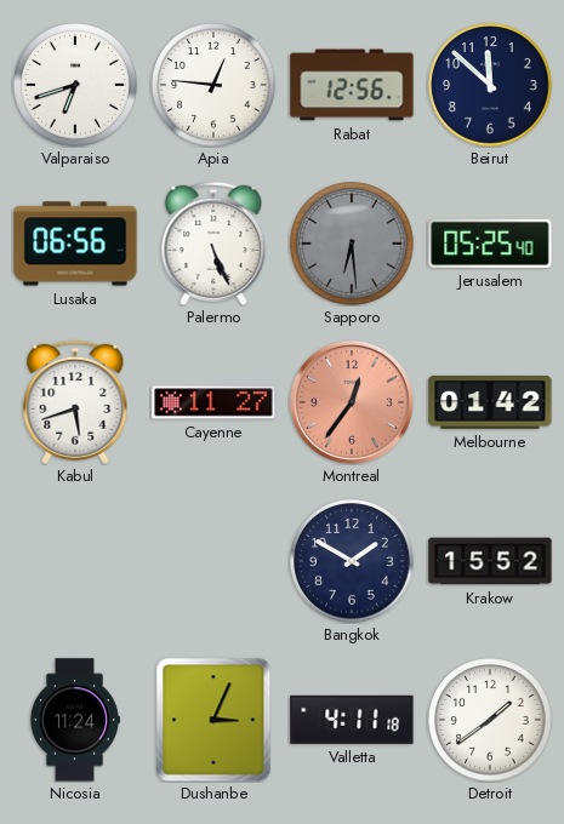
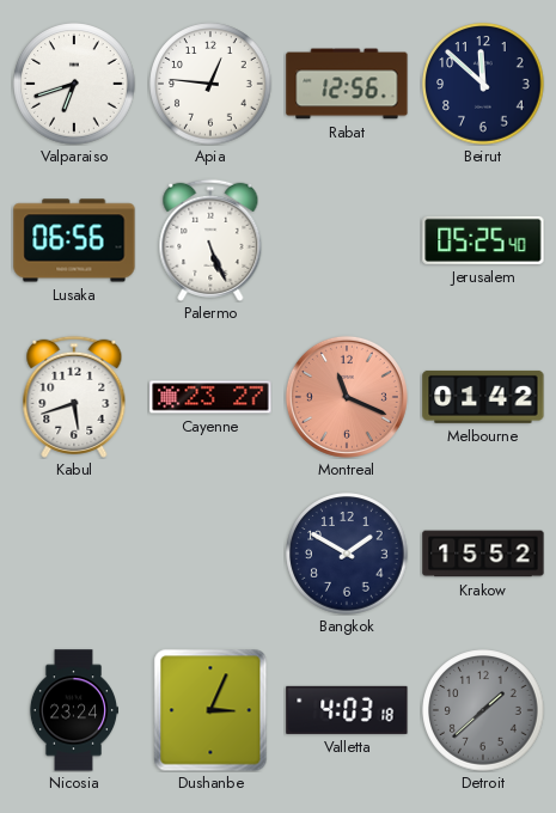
Sapporo: 6:29 -> none
Cayenne: 11:27 -> 23:27
Montreal: 12:36 -> 11:19
Nicosia: 11:24 -> 23:24
Valletta: 4:11 -> 4:03
Detroit: 1:39 -> 1:38
Detroit dial: white -> grey
